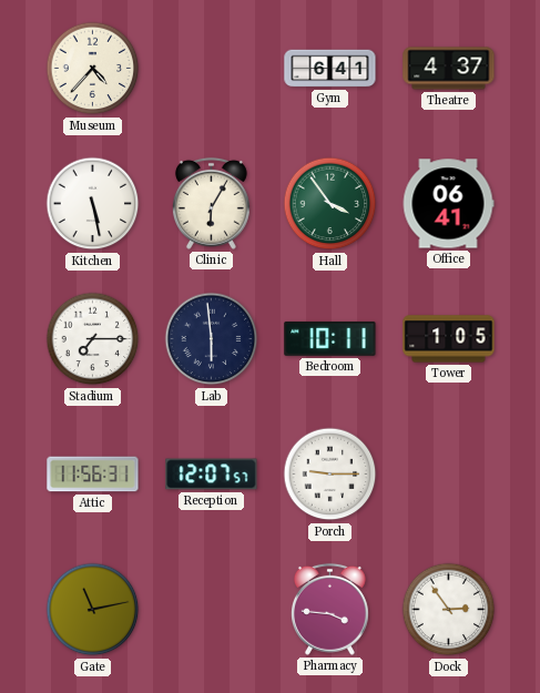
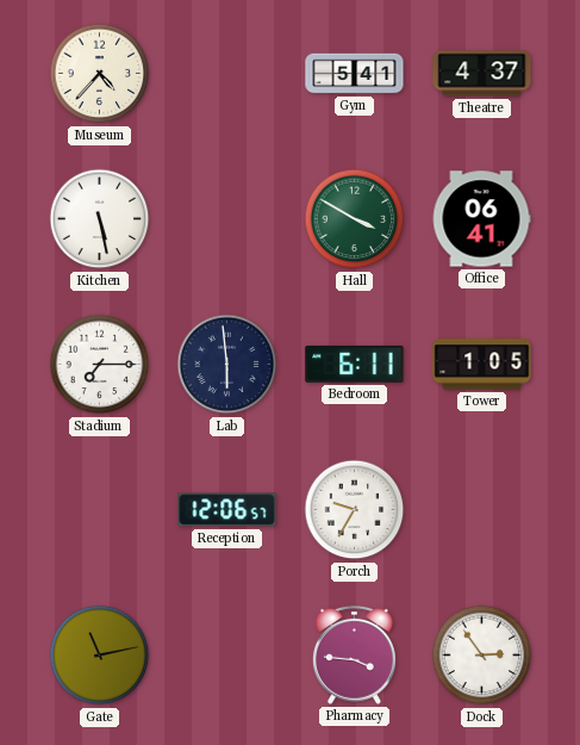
Gym: 6:41 -> 5:41
Clinic: 6:05 -> none
Hall: 3:54 -> 3:50
Bedroom: 10:11 -> 6:11
Attic: 11:56 -> none
Reception: 12:07 -> 12:06
Porch: 9:15 -> 9:35
